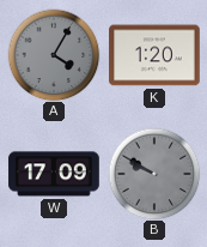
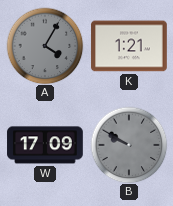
K: 1:20 -> 1:21
